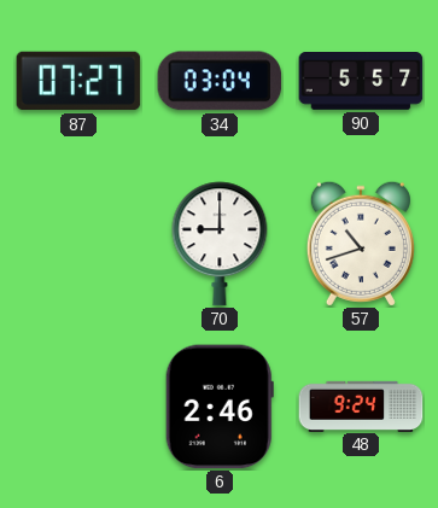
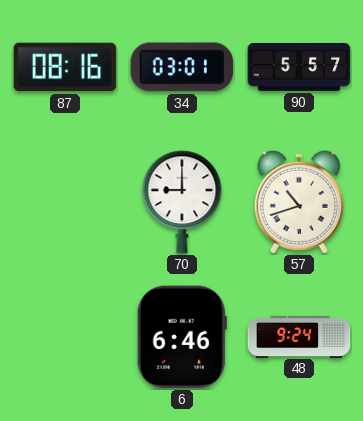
87: 07:27 -> 08:16
34: 03:04 -> 03:01
6: 2:46 -> 6:46
